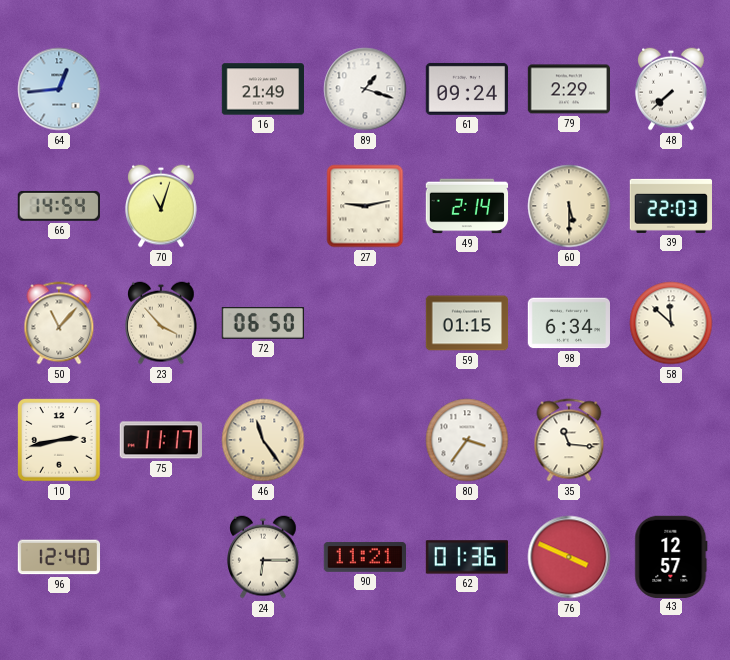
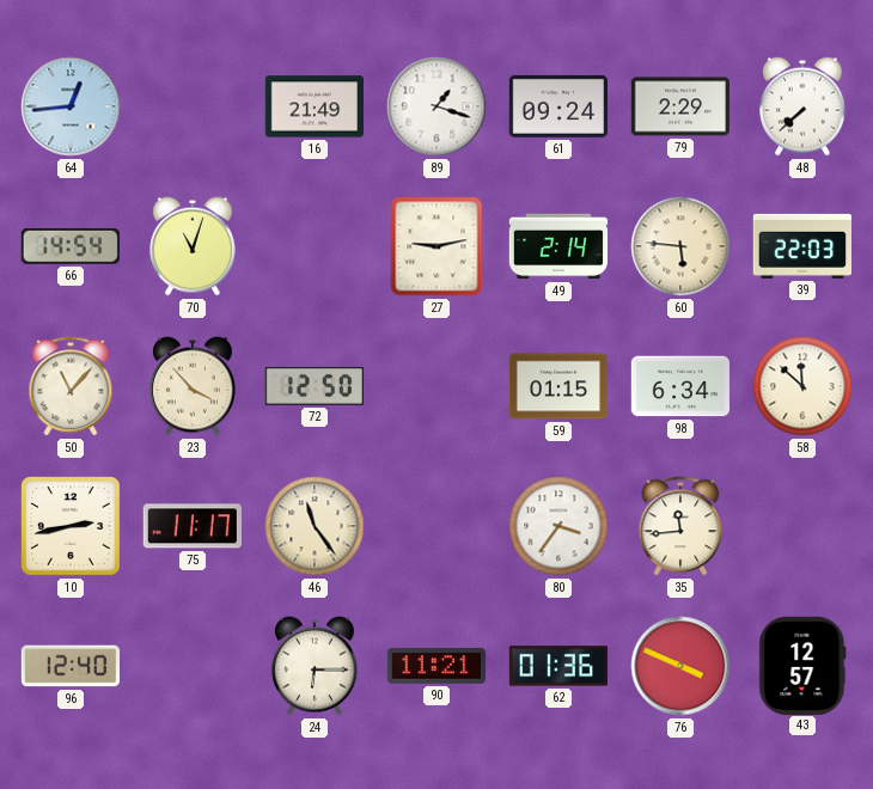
60: 5:30 -> 5:46
72: 06:50 -> 12:50
35: 11:16 -> 11:44
